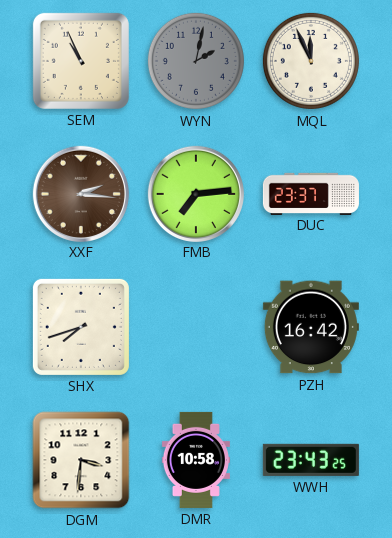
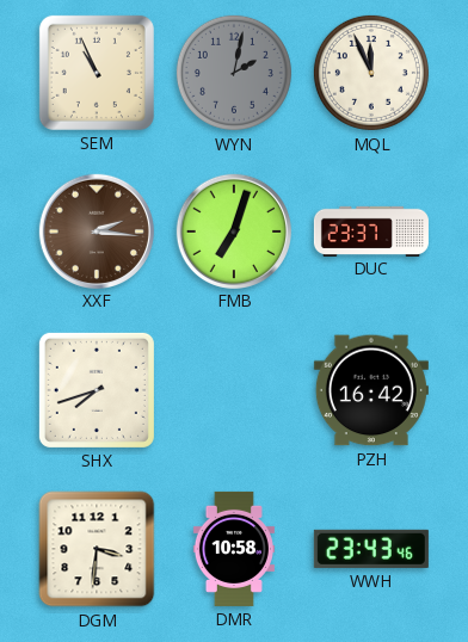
FMB: 7:14 -> 7:03
WWH: 23:43:25 -> 23:43:46
